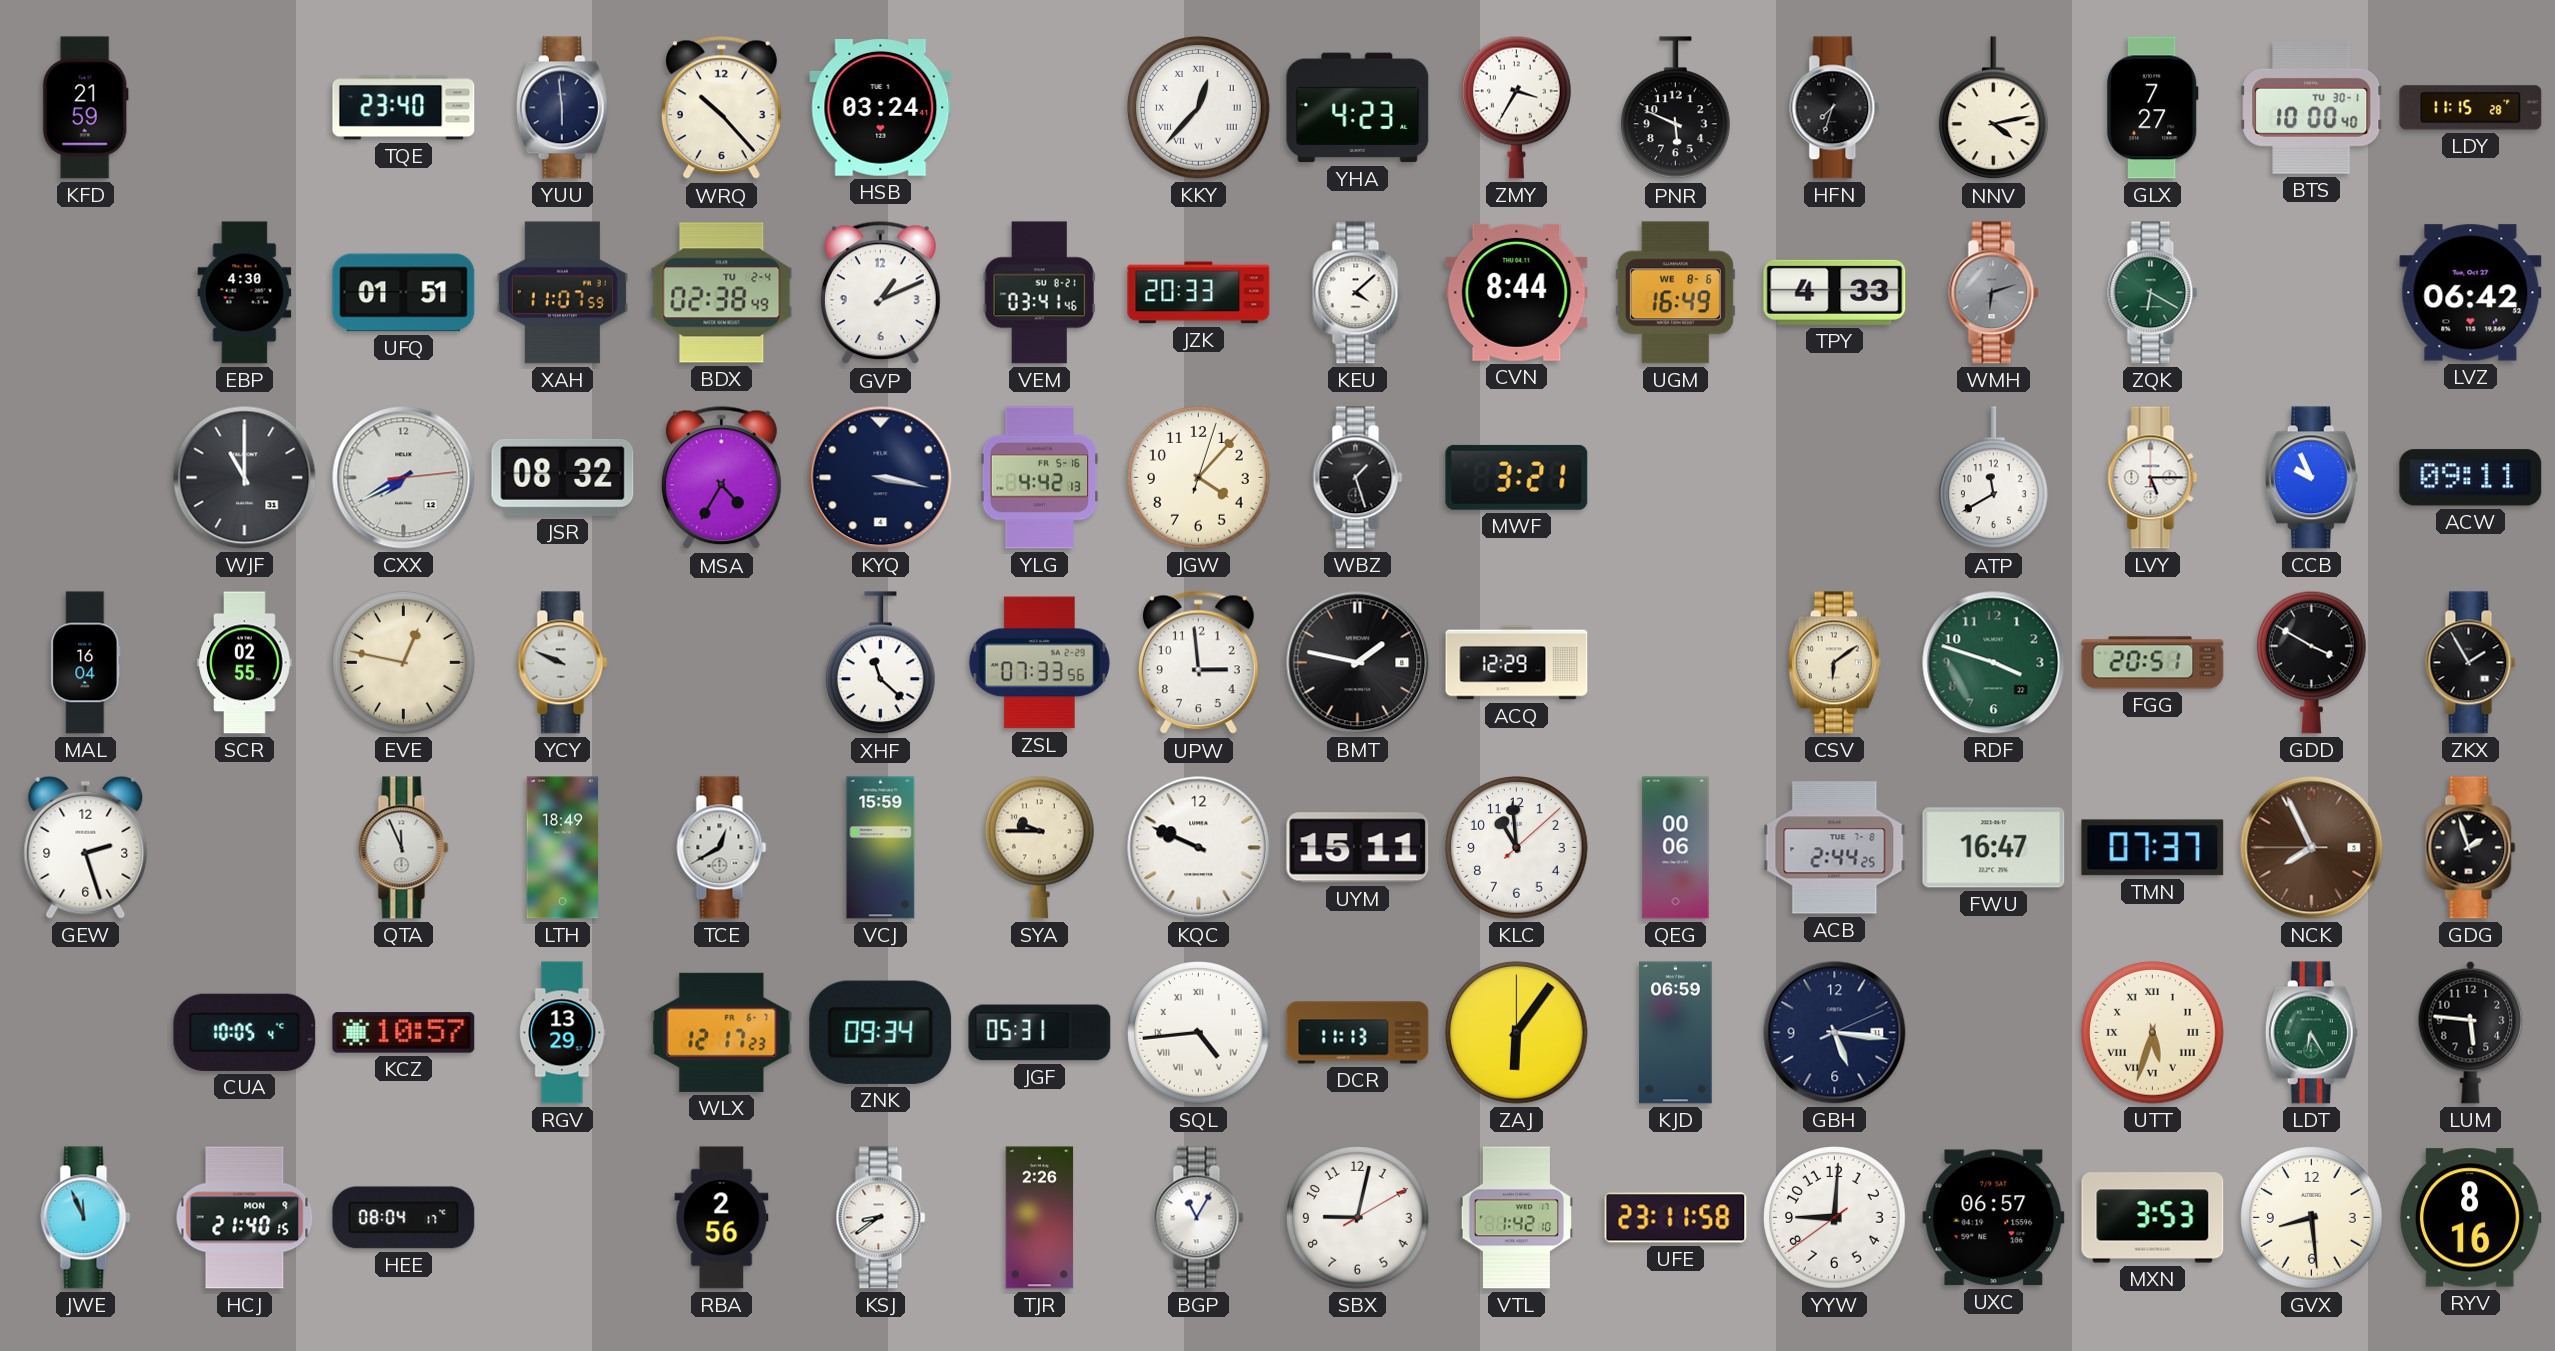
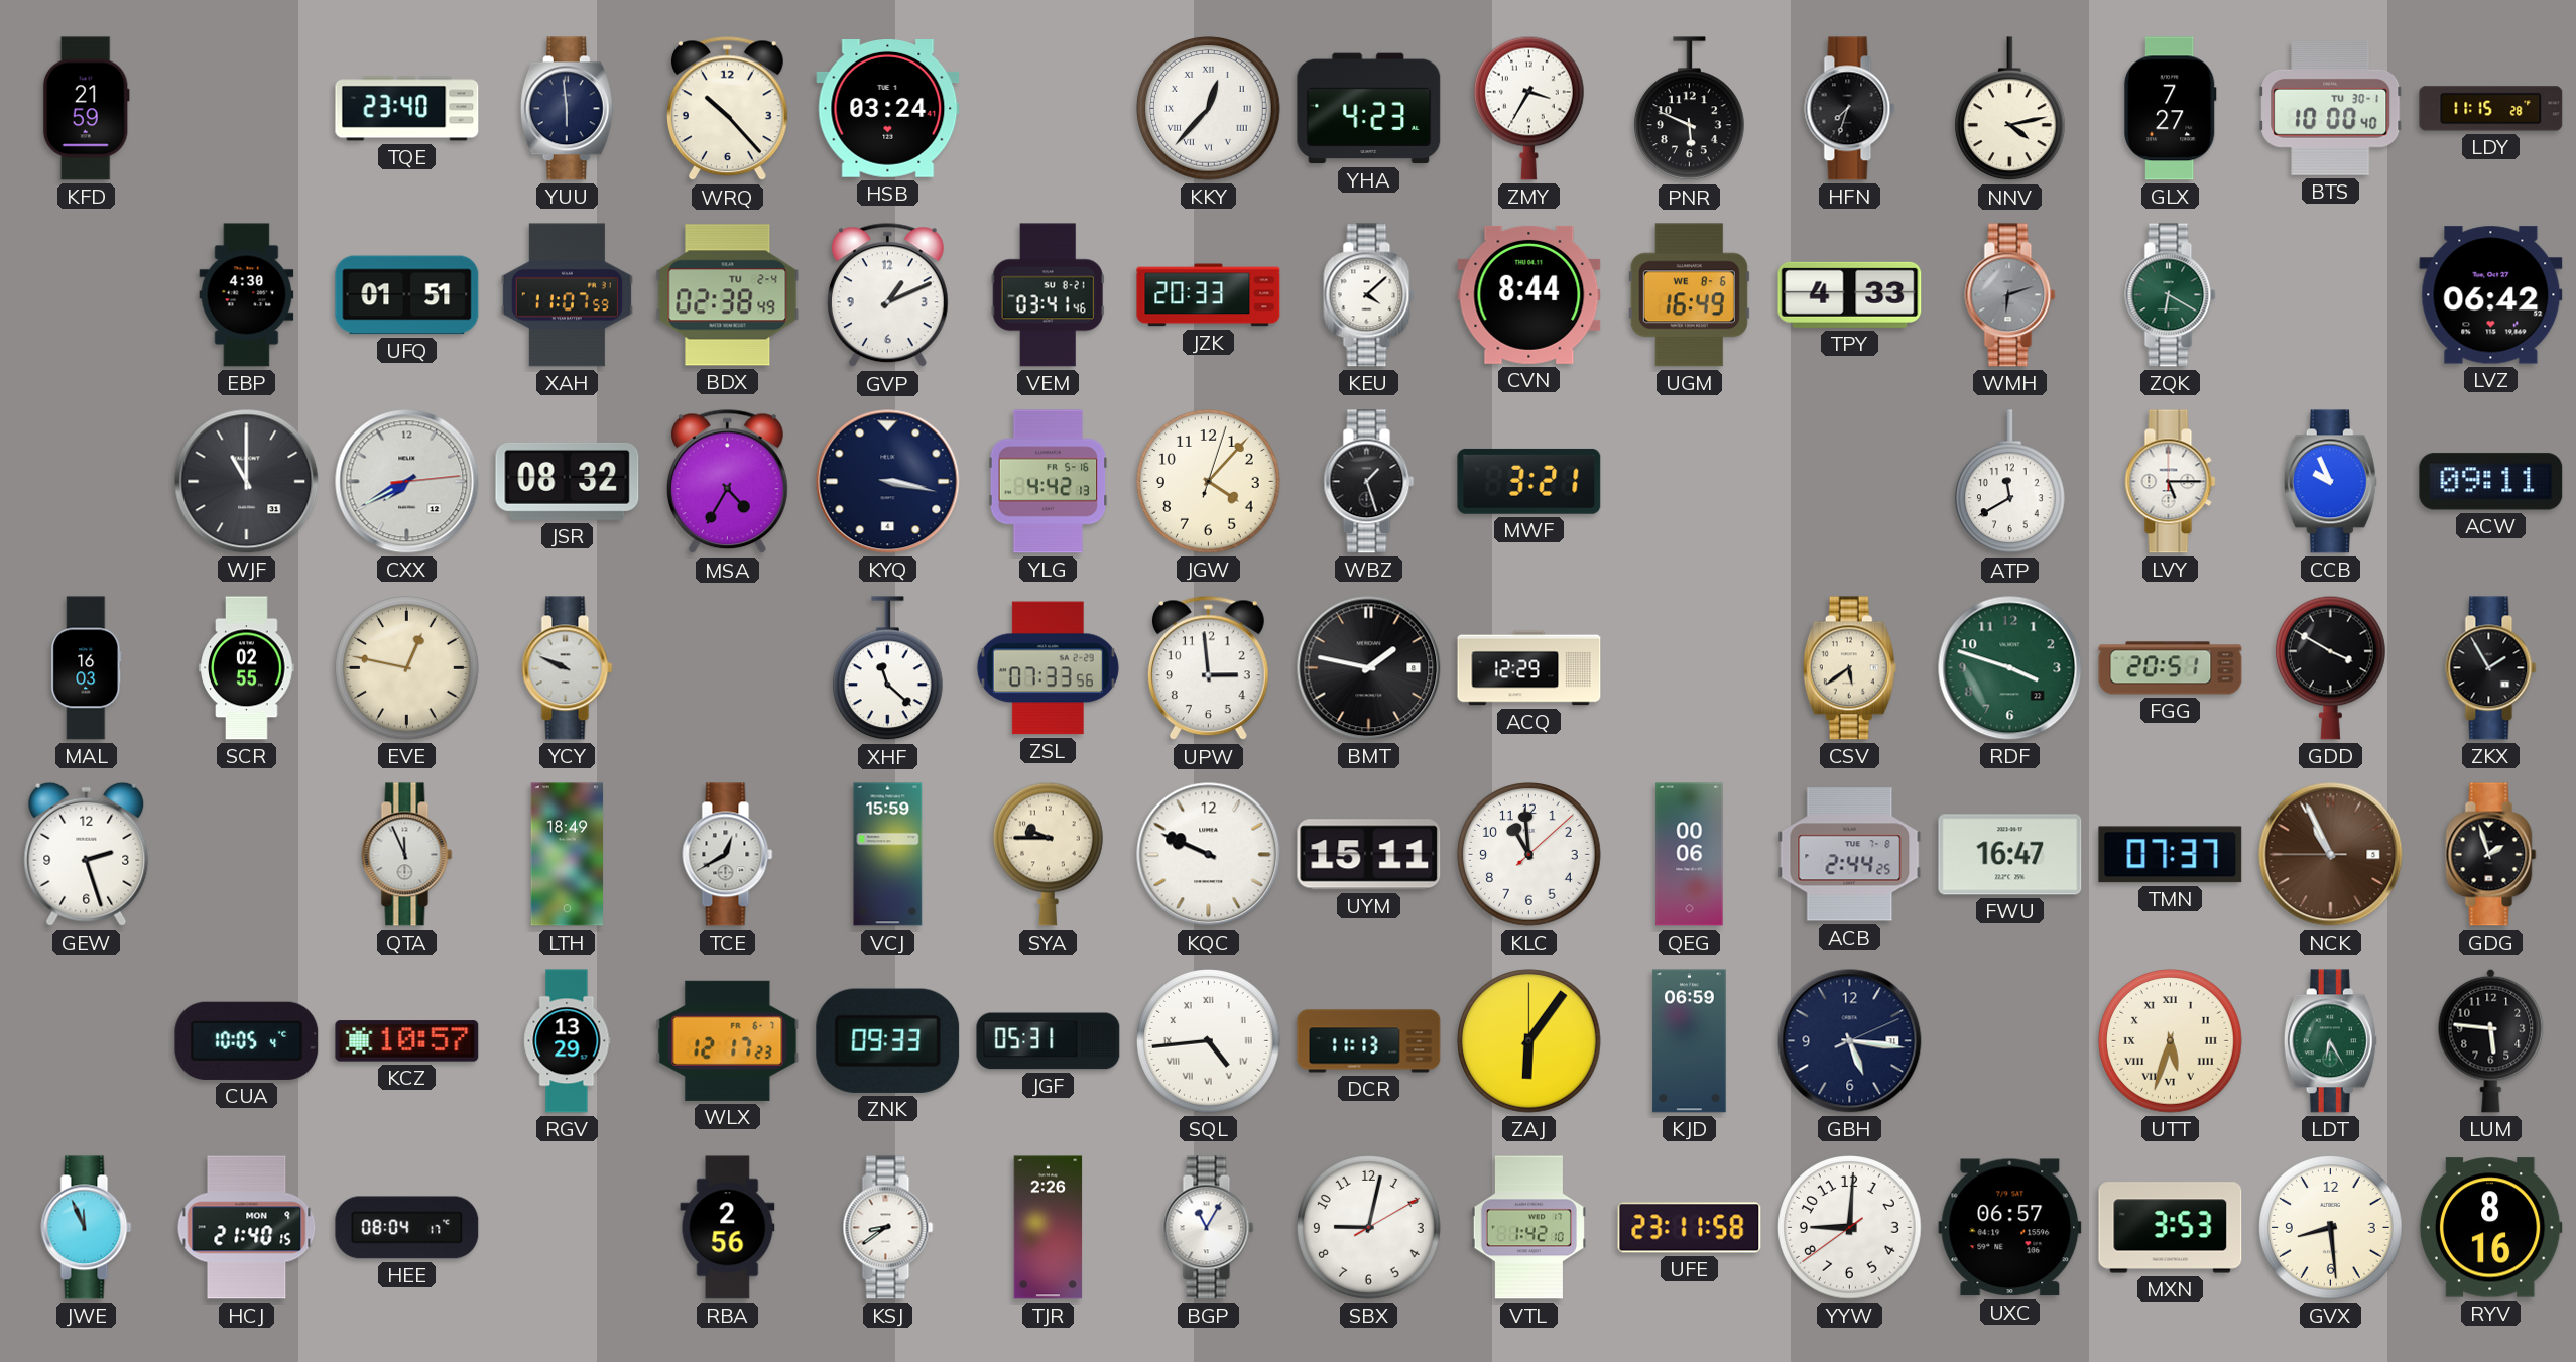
MAL: 16:04 -> 16:03
CSV: 6:09 -> 5:39
NCK: 7:55 -> 10:55
ZNK: 09:34 -> 09:33
